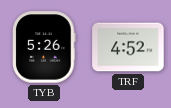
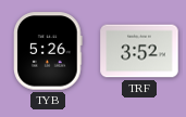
TRF: 4:52 -> 3:52
